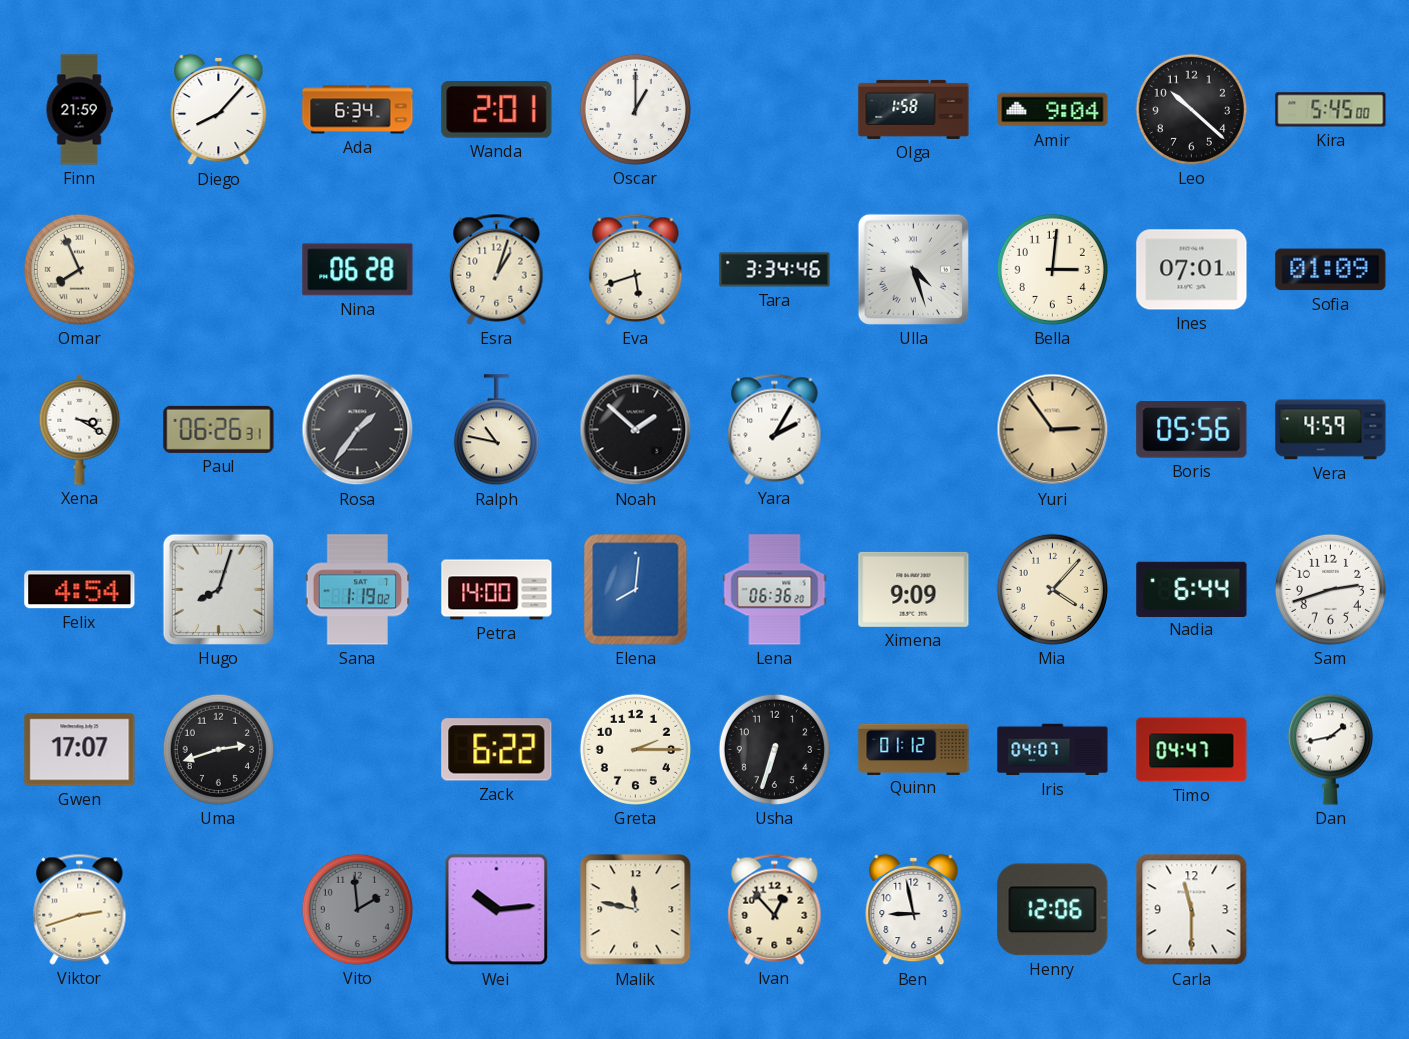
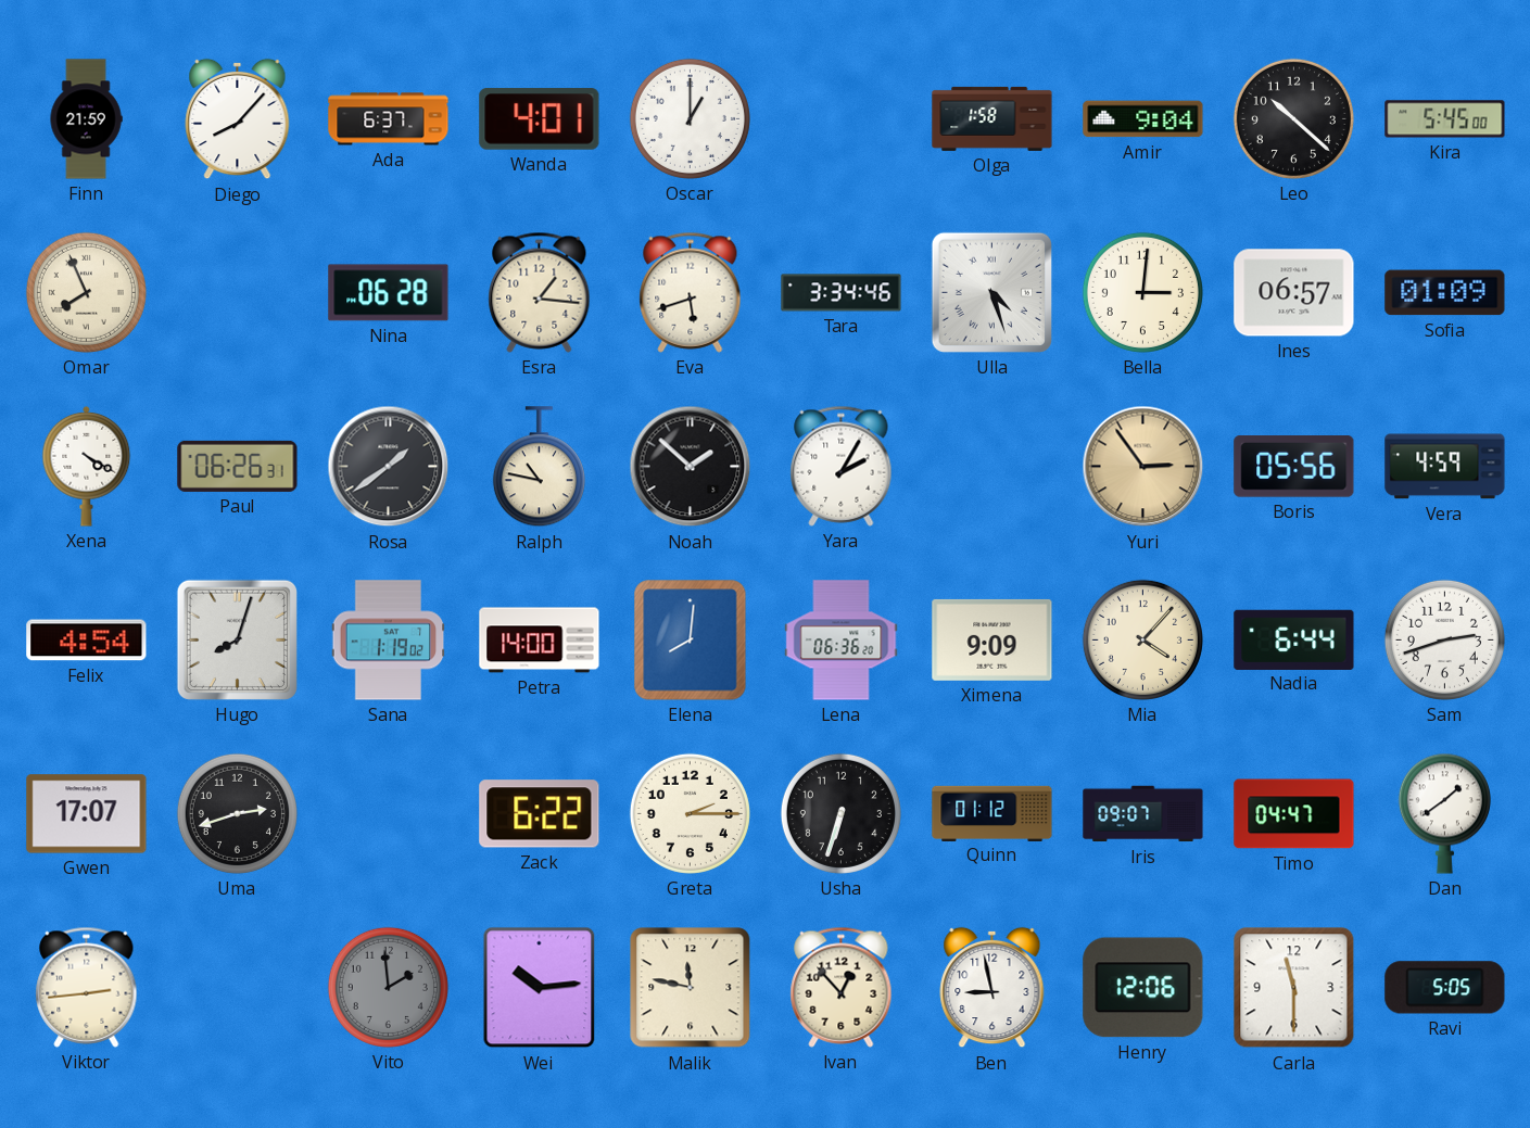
Ada: 6:34 -> 6:37
Wanda: 2:01 -> 4:01
Esra: 1:03 -> 1:16
Ines: 07:01 -> 06:57
Xena: 3:20 -> 4:20
Rosa: 1:36 -> 1:39
Iris: 04:07 -> 09:07
Dan: 1:43 -> 1:39
Viktor: 2:42 -> 2:44
Ravi: none -> 5:05
